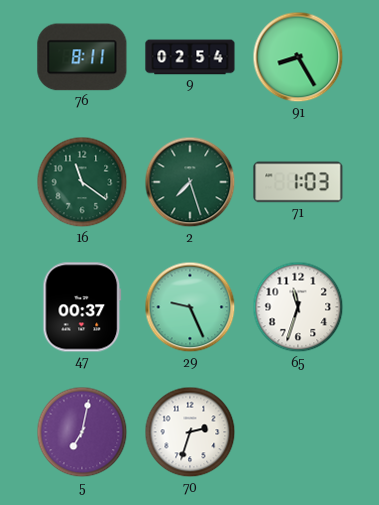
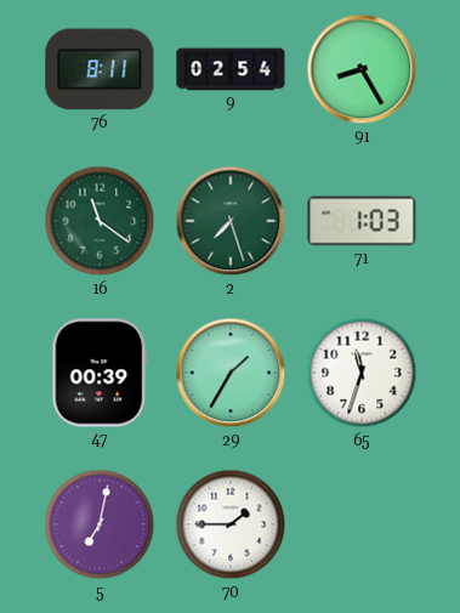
47: 00:37 -> 00:39
29: 9:26 -> 1:35
70: 2:33 -> 1:45
